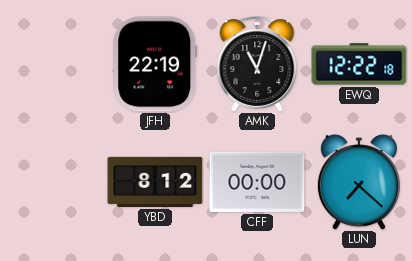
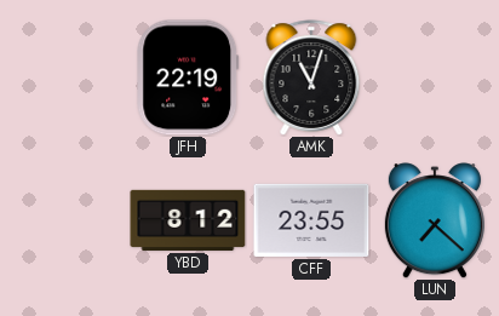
EWQ: 12:22 -> none
CFF: 00:00 -> 23:55
